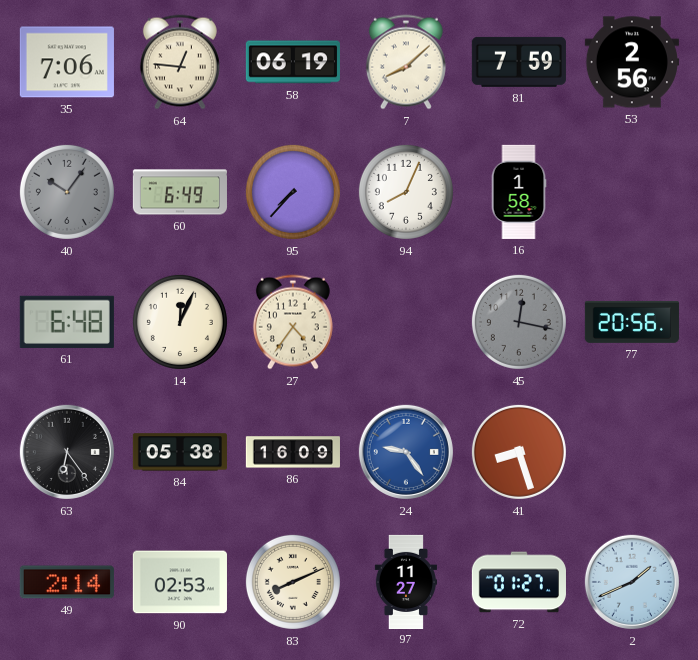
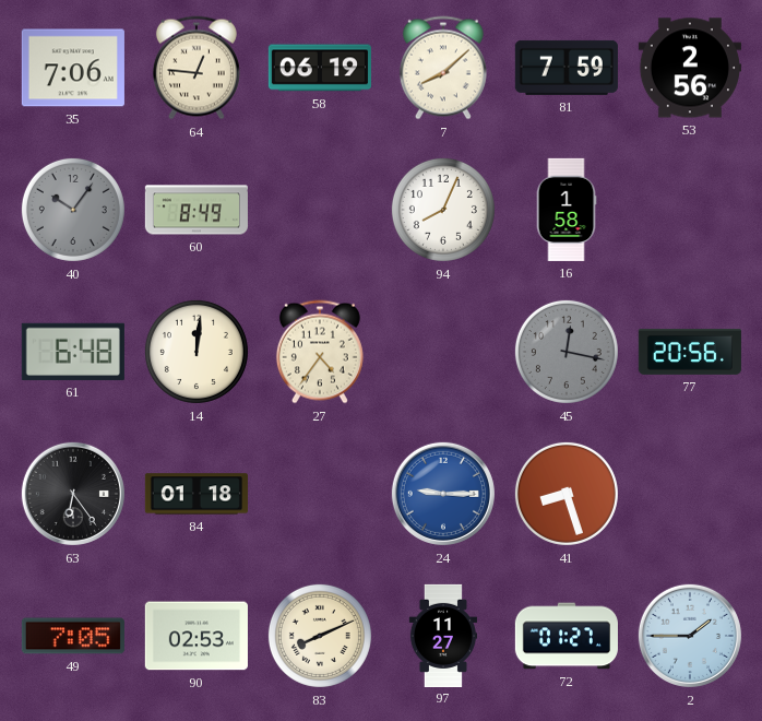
60: 6:49 -> 8:49
95: 7:37 -> none
14: 12:04 -> 12:01
84: 05:38 -> 01:18
86: 16:09 -> none
24: 9:24 -> 9:15
49: 2:14 -> 7:05
2: 1:41 -> 1:45
